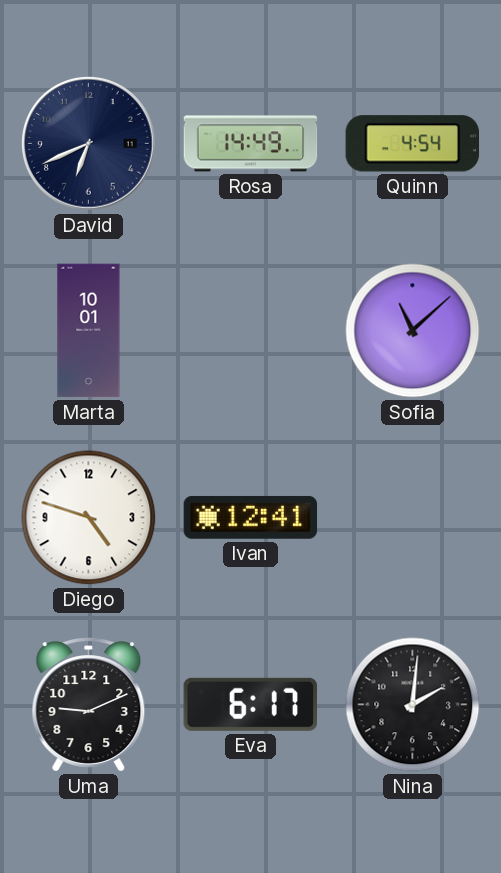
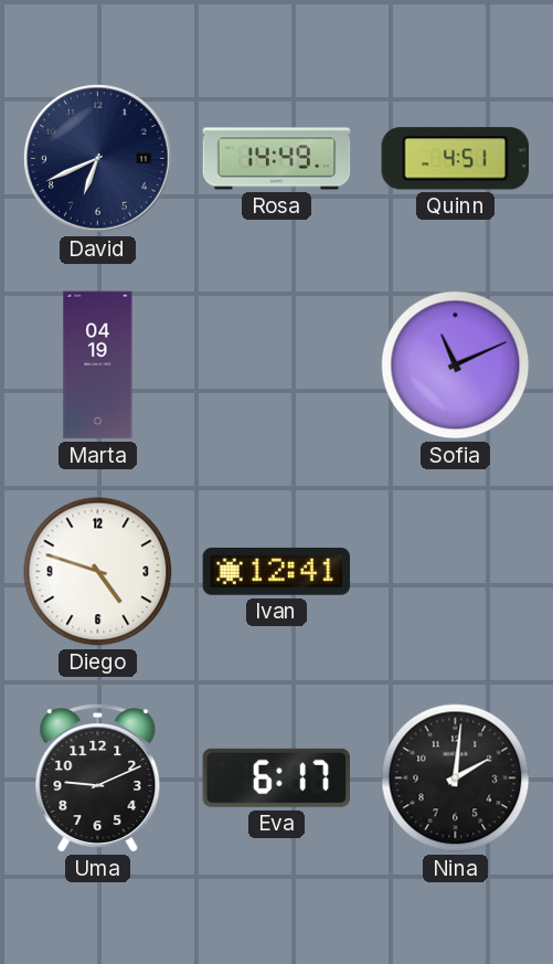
Quinn: 4:54 -> 4:51
Marta: 10:01 -> 04:19
Sofia: 11:08 -> 11:11
